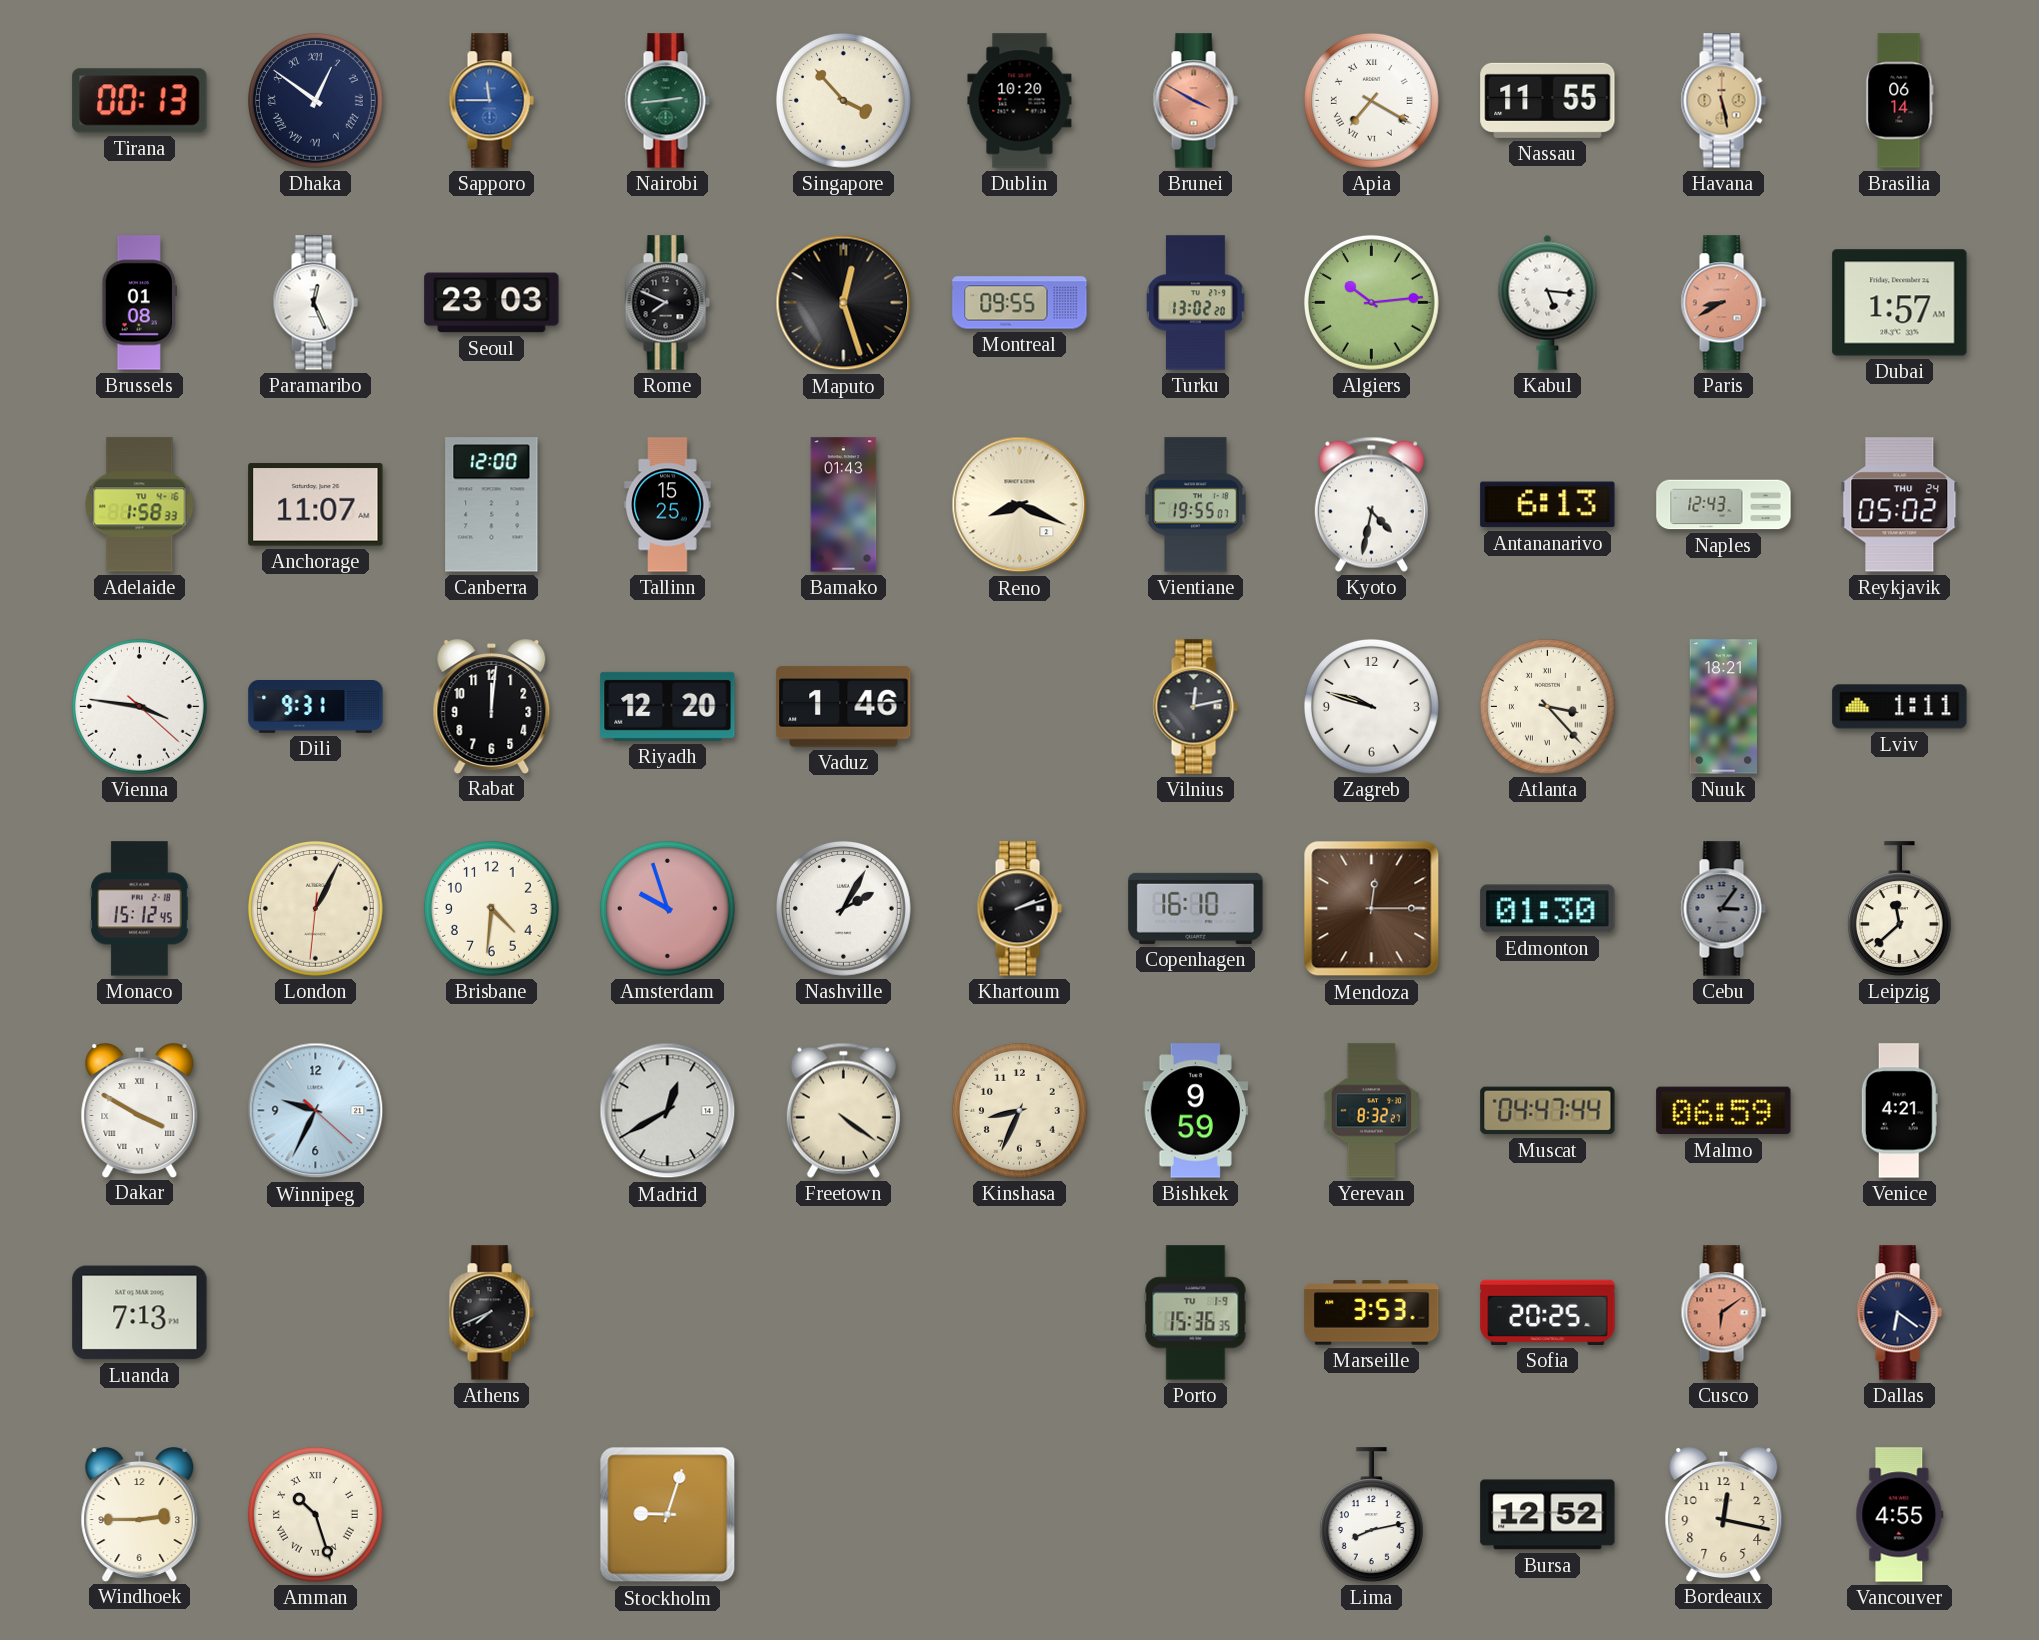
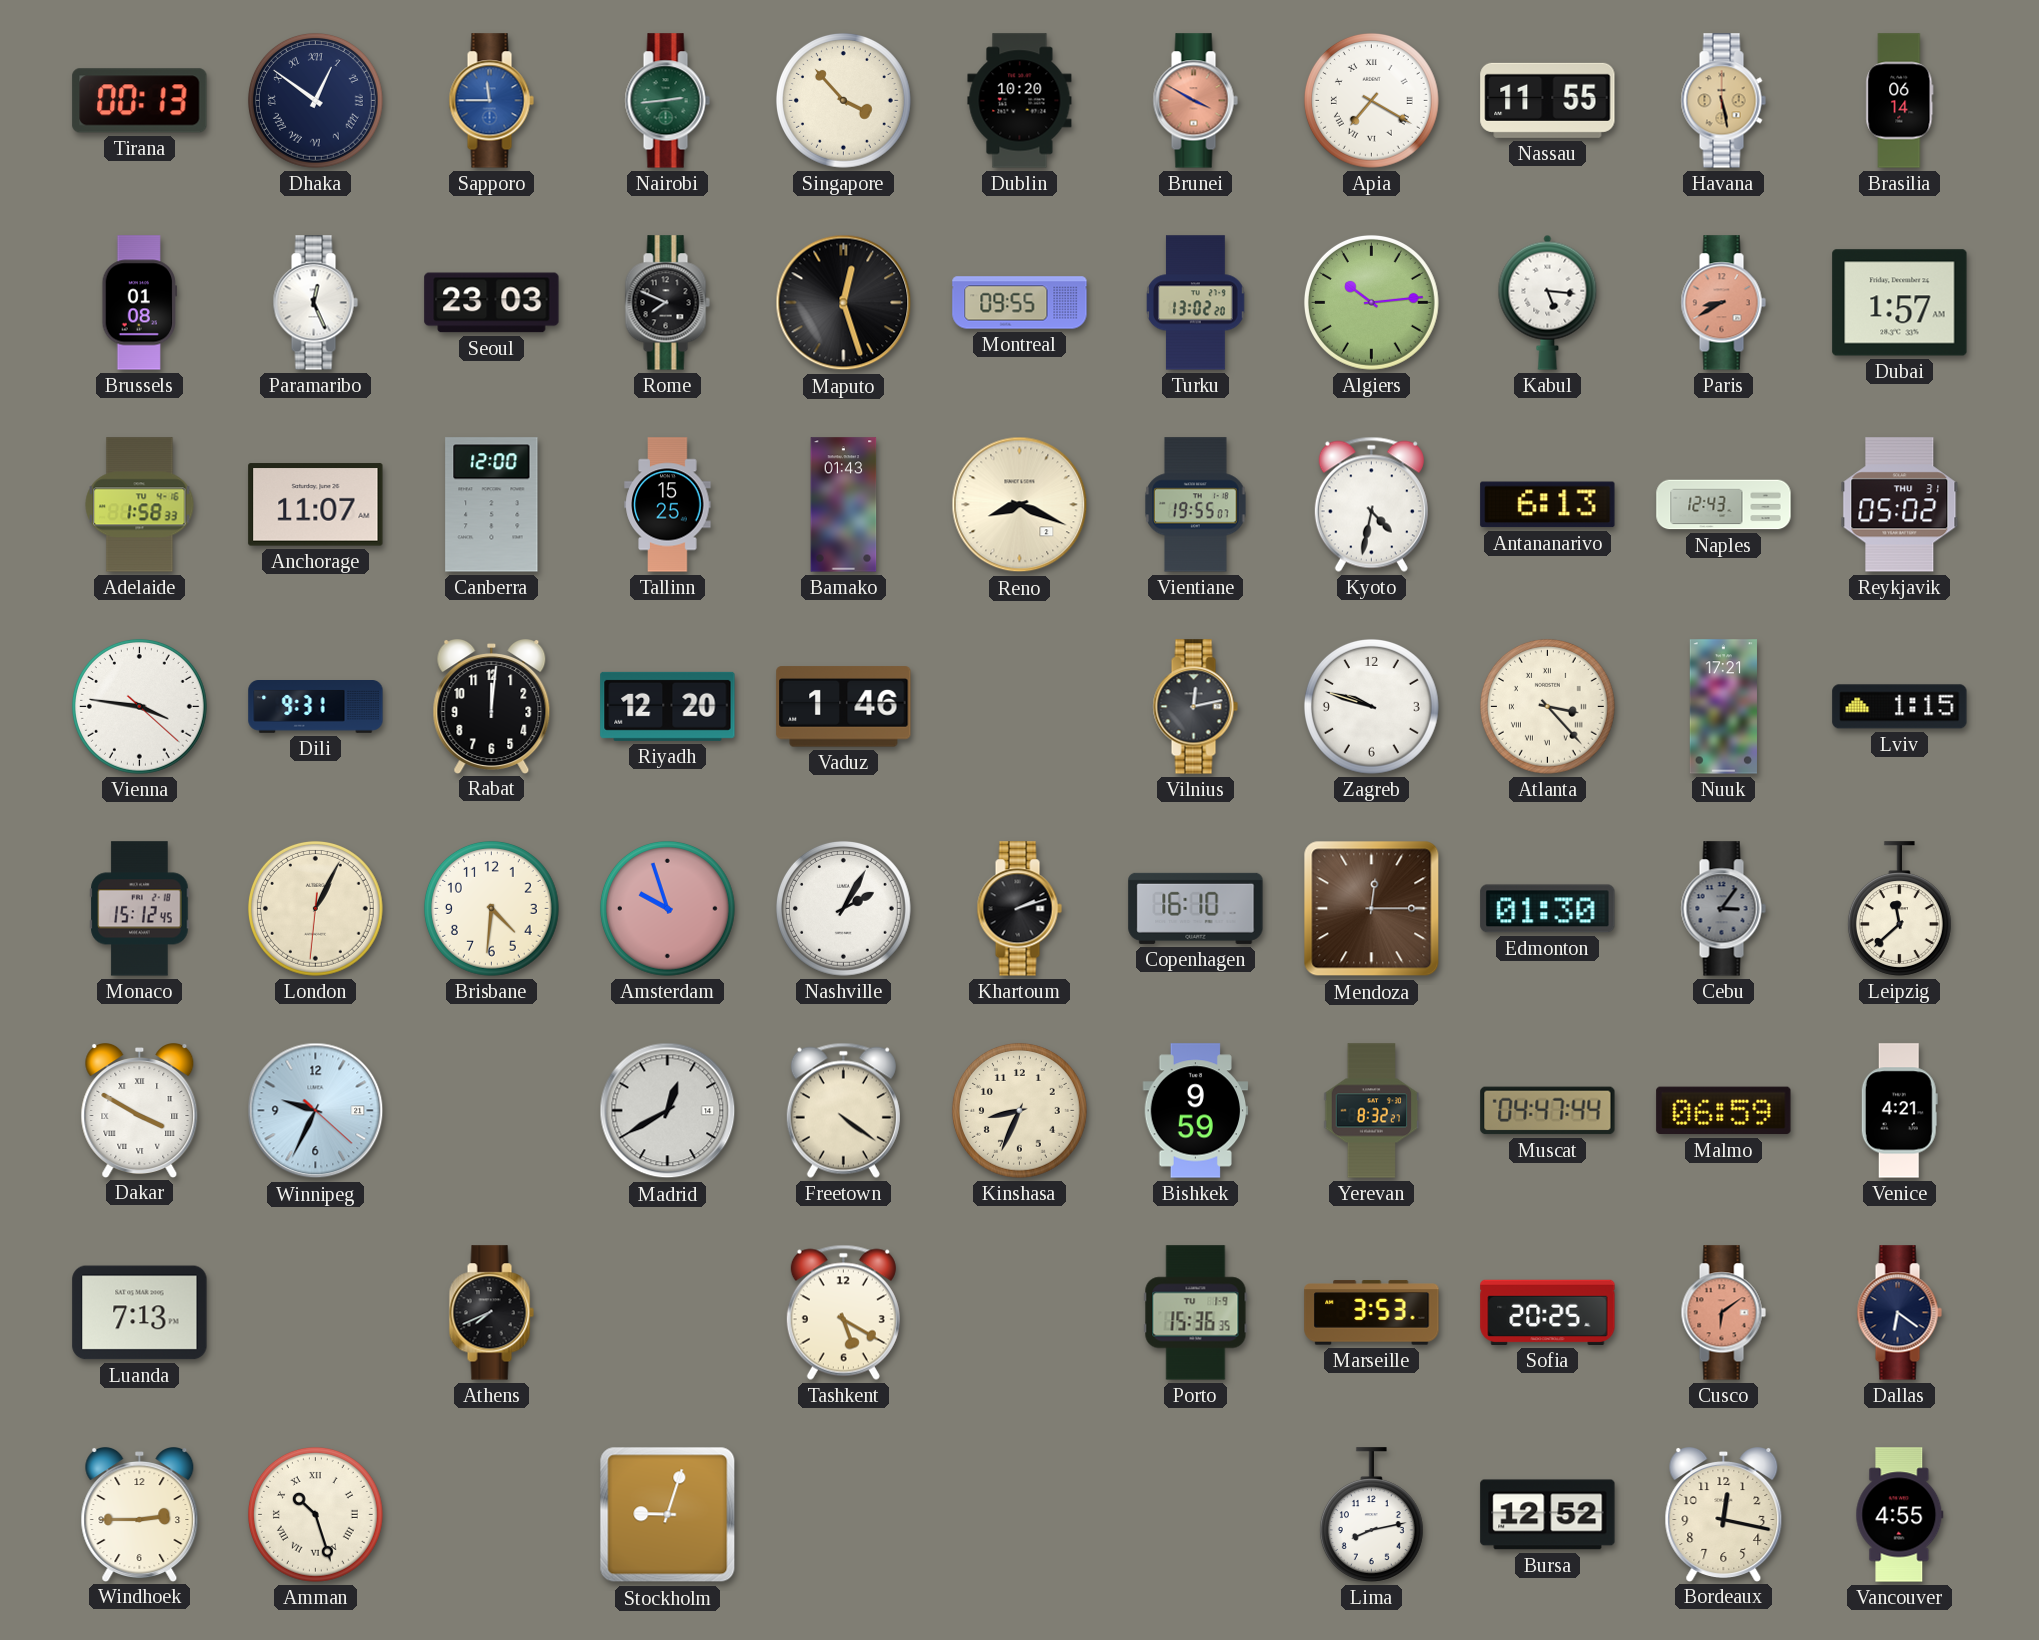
Reykjavik date: THU 24 -> THU 31
Nuuk: 18:21 -> 17:21
Lviv: 1:11 -> 1:15
Tashkent: none -> 5:20
